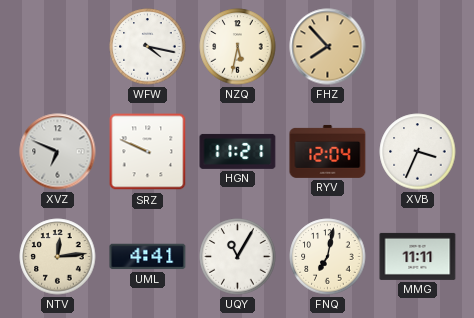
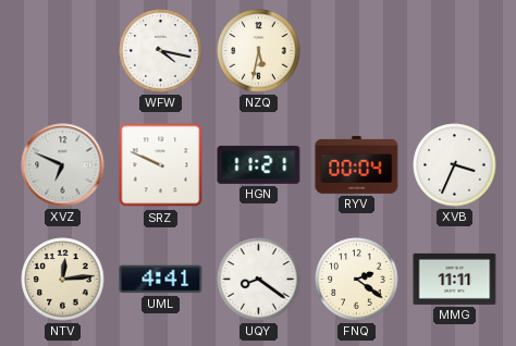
FHZ: 7:53 -> none
RYV: 12:04 -> 00:04
UQY: 11:05 -> 8:21
FNQ: 7:02 -> 2:21
